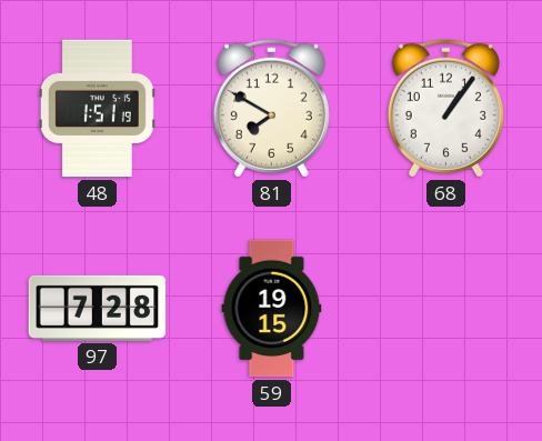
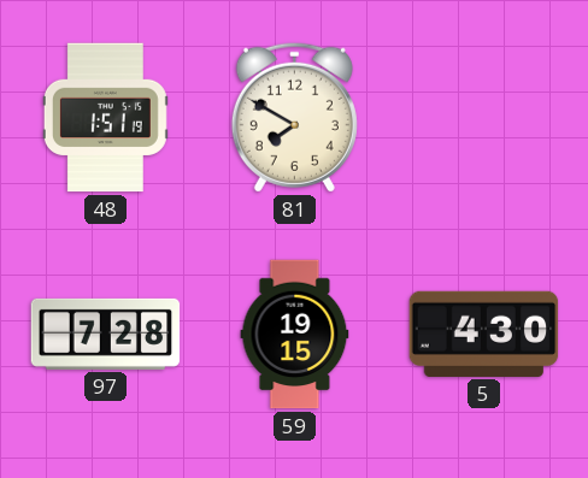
68: 1:06 -> none
5: none -> 4:30
